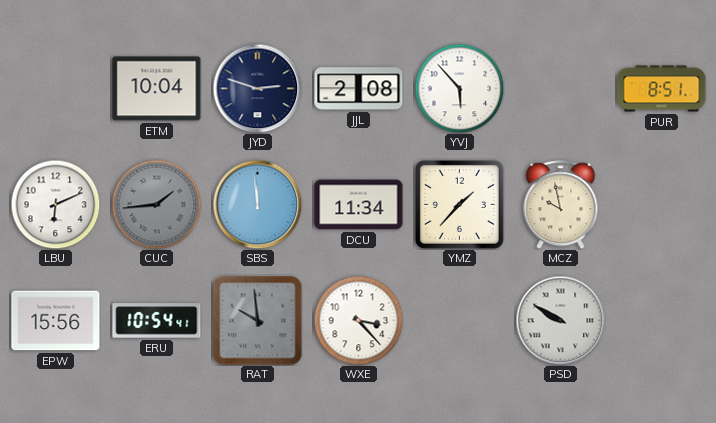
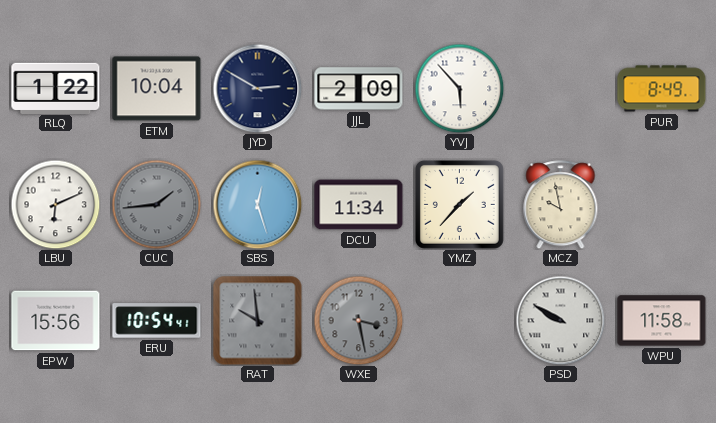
RLQ: none -> 1:22
JYD: 2:48 -> 2:50
JJL: 2:08 -> 2:09
PUR: 8:51 -> 8:49
SBS: 11:59 -> 12:27
WXE: 3:23 -> 3:28
WXE dial: white -> grey
WPU: none -> 11:58
